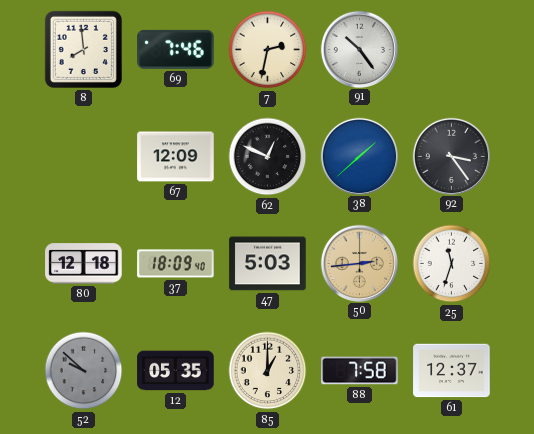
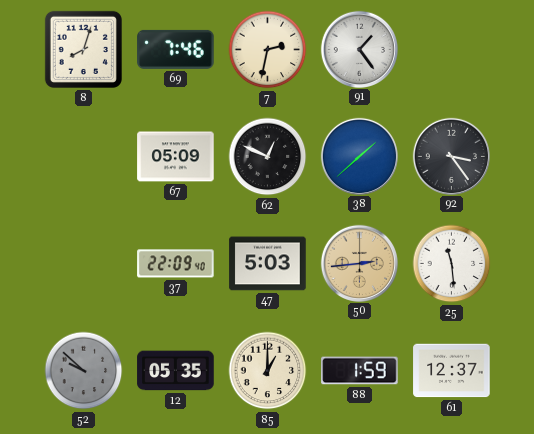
8: 7:59 -> 8:03
91: 10:24 -> 1:24
67: 12:09 -> 05:09
80: 12:18 -> none
37: 18:09 -> 22:09
25: 11:33 -> 11:29
88: 7:58 -> 1:59
